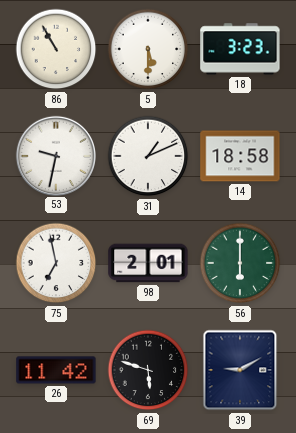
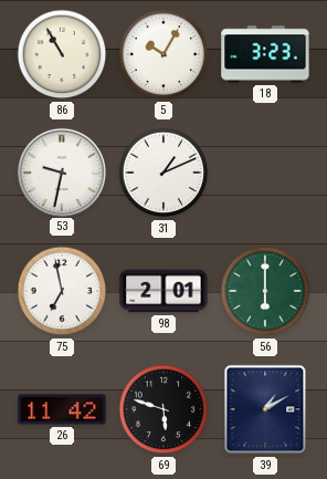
5: 5:30 -> 10:05
14: 18:58 -> none
39: 9:10 -> 1:10
